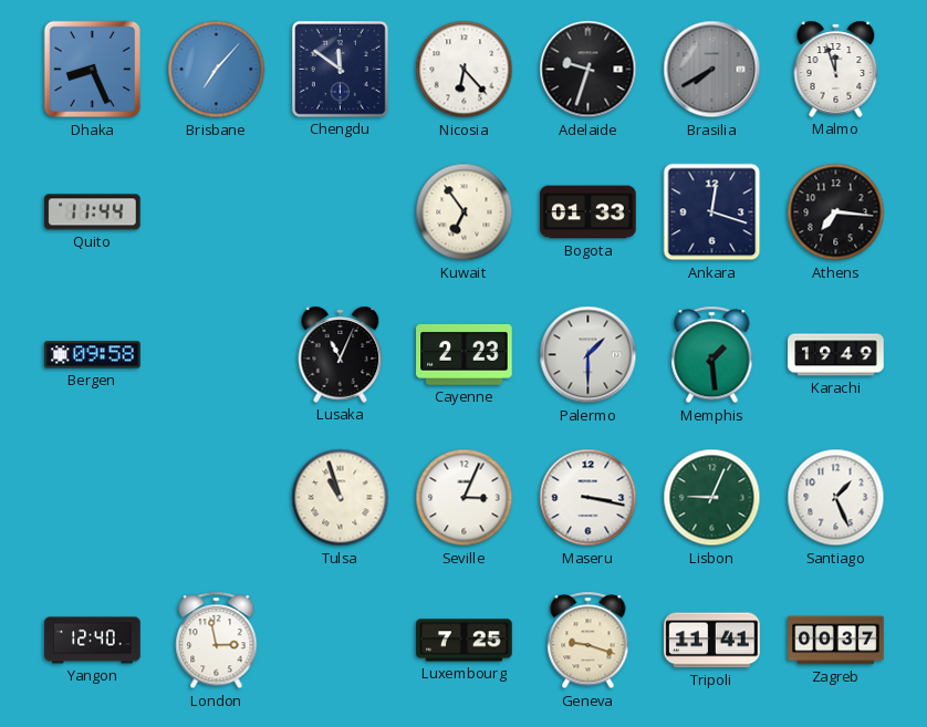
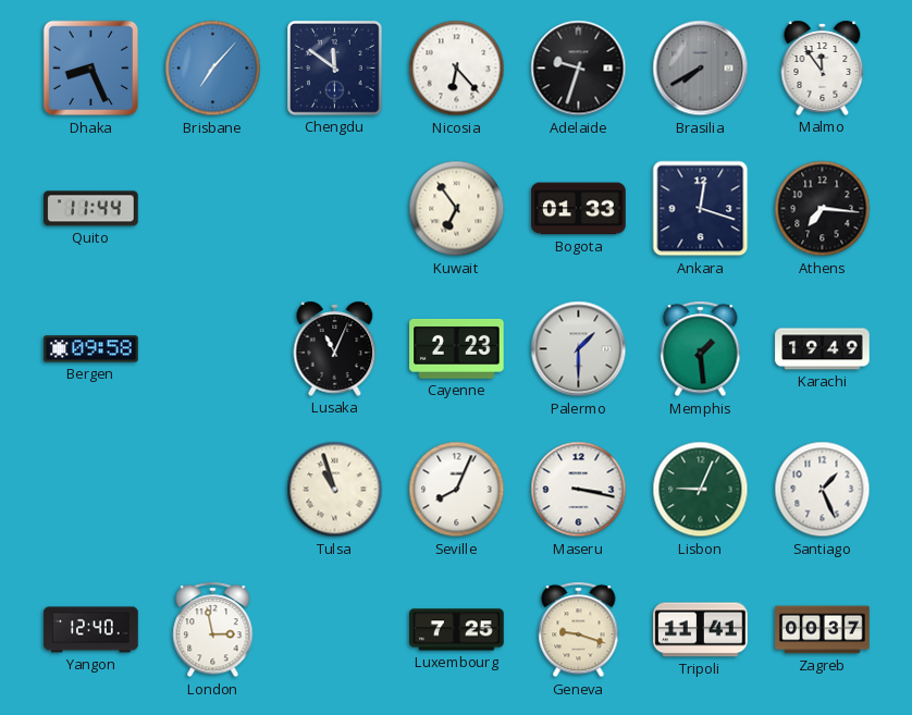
Malmo: 11:57 -> 11:54
Seville: 3:04 -> 8:04
